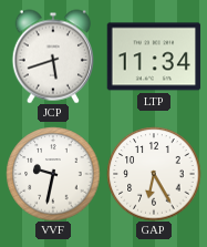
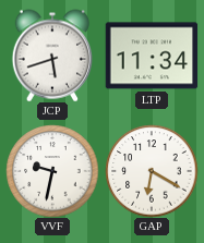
GAP: 6:25 -> 6:20
